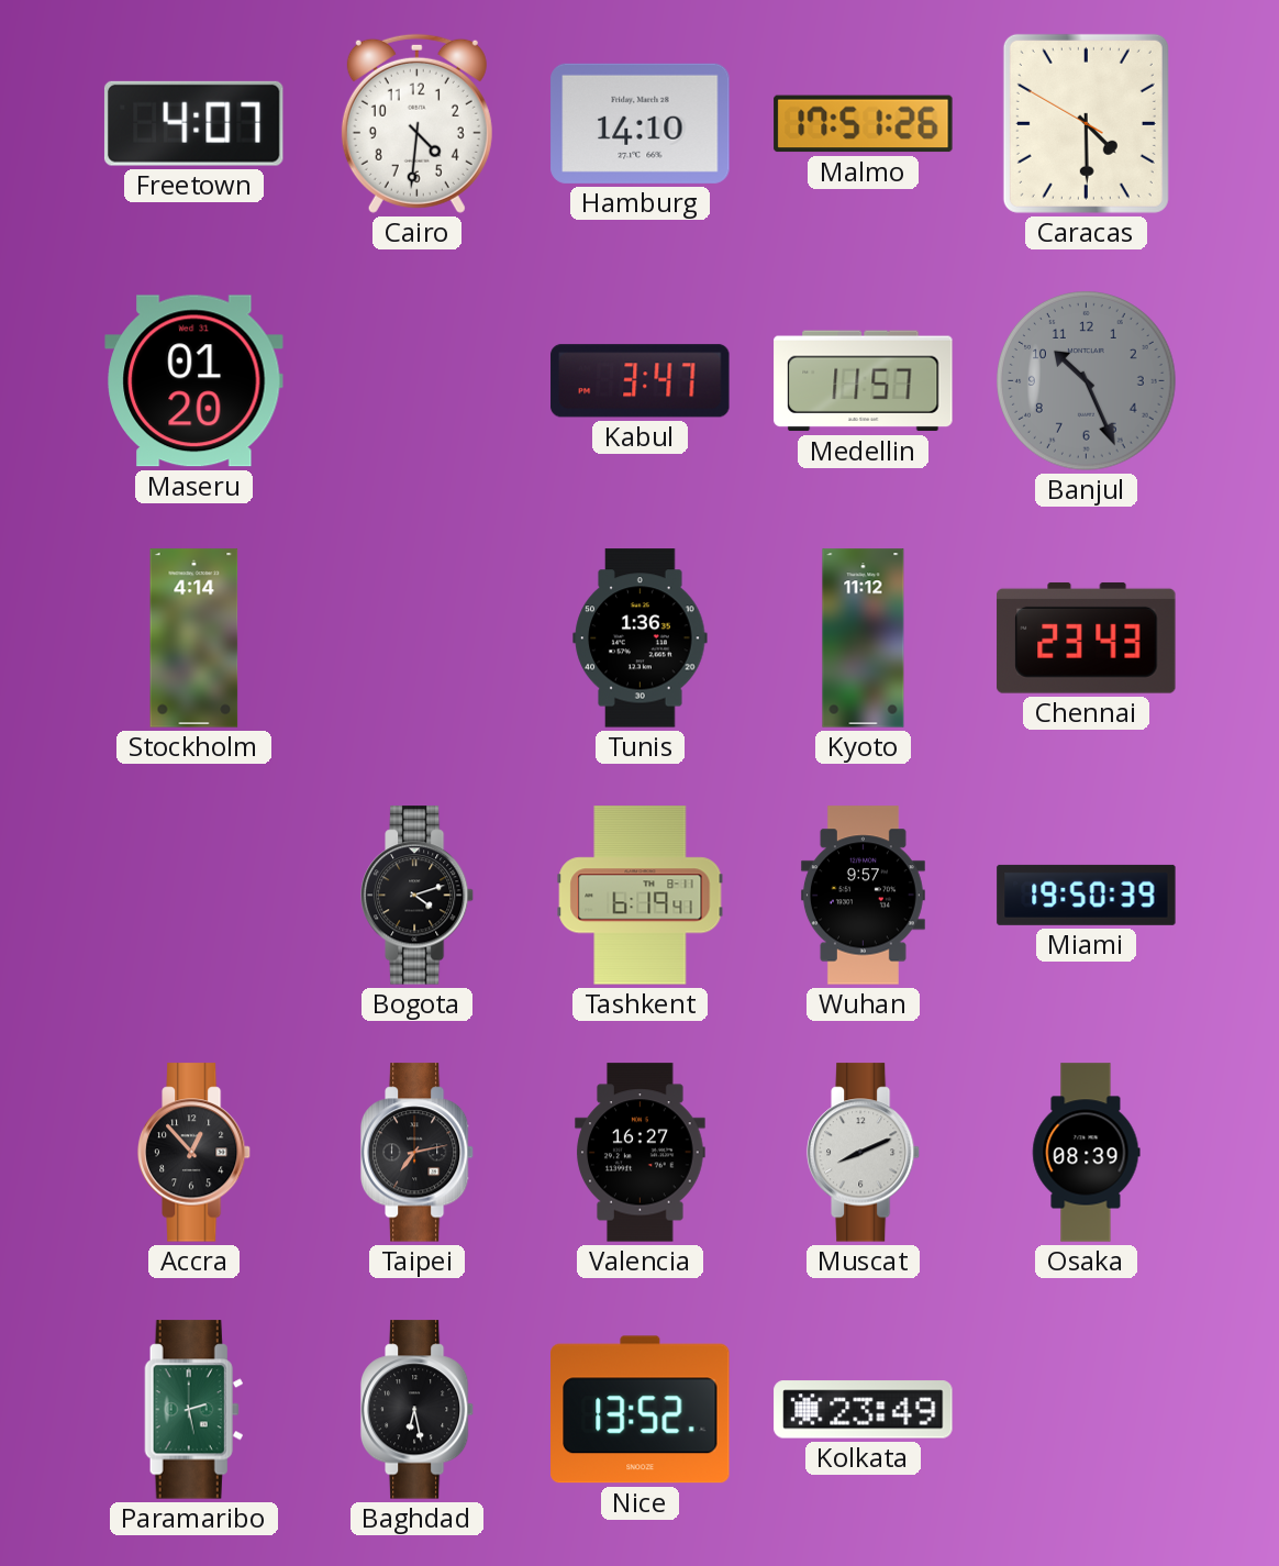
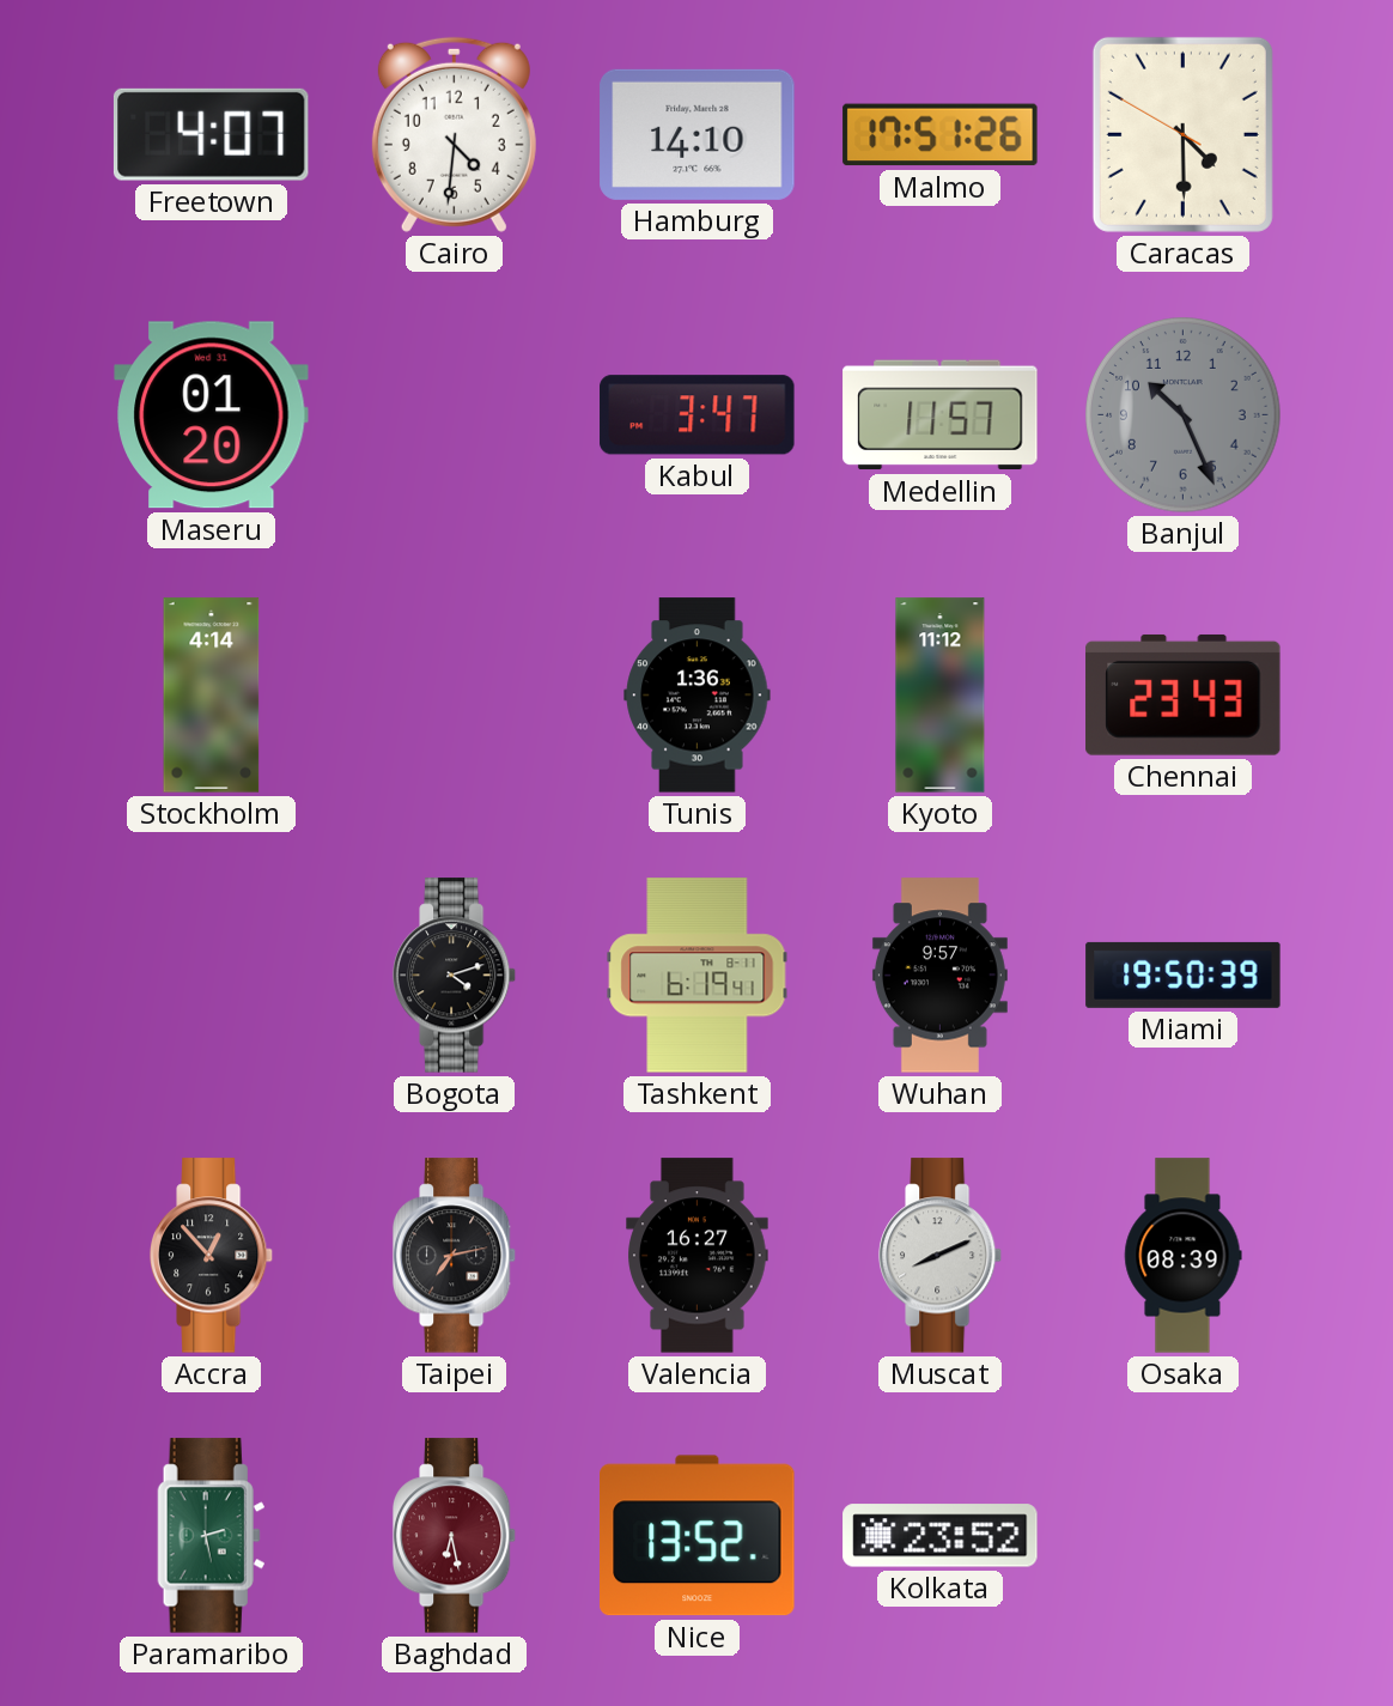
Baghdad dial: black -> burgundy
Kolkata: 23:49 -> 23:52
